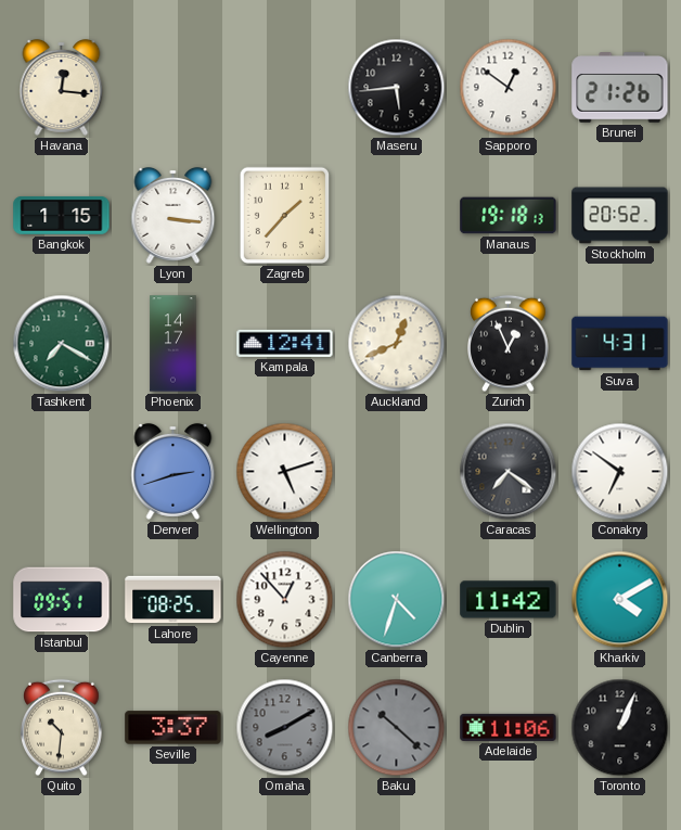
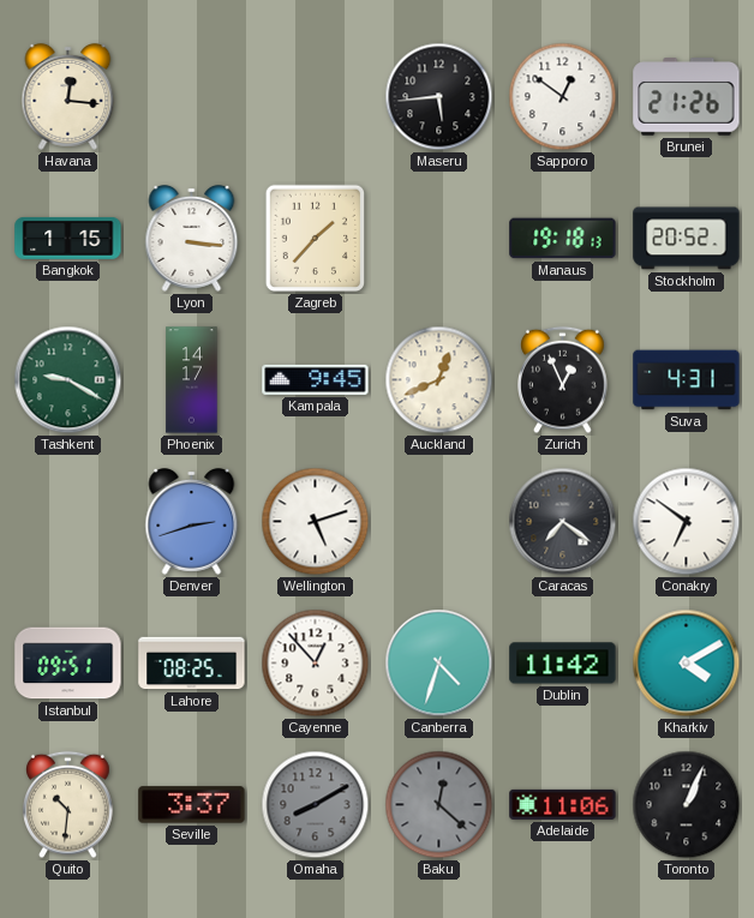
Tashkent: 7:20 -> 9:20
Kampala: 12:41 -> 9:45
Baku: 10:22 -> 12:22
